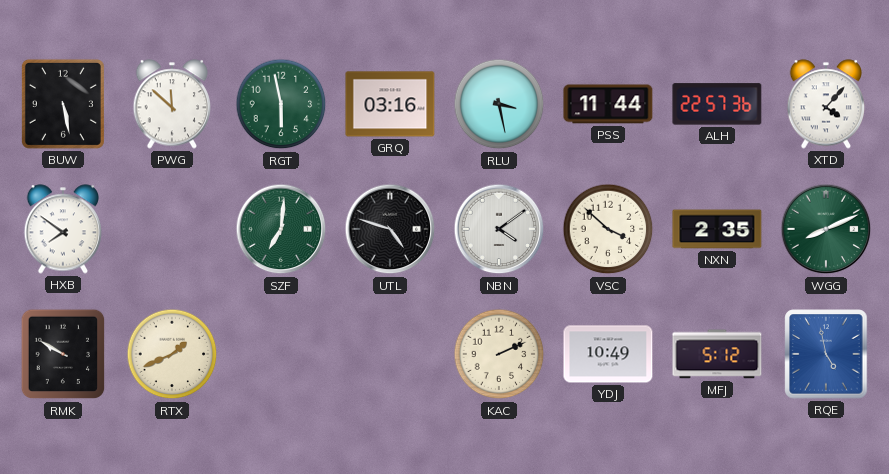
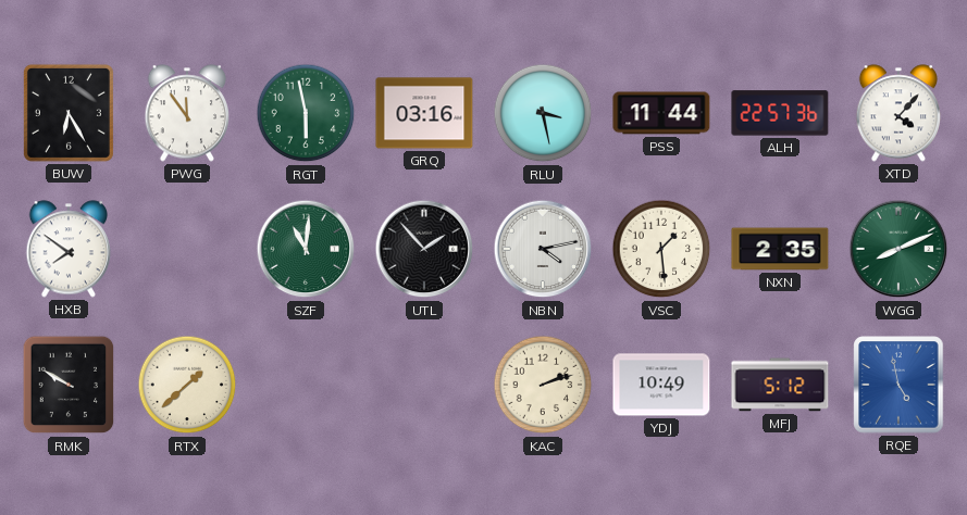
BUW: 5:28 -> 6:25
PWG: 11:52 -> 11:54
SZF: 7:01 -> 11:01
UTL: 4:48 -> 1:53
NBN: 4:09 -> 4:13
VSC: 3:52 -> 1:29
RTX: 1:41 -> 1:38
KAC: 2:11 -> 2:12
